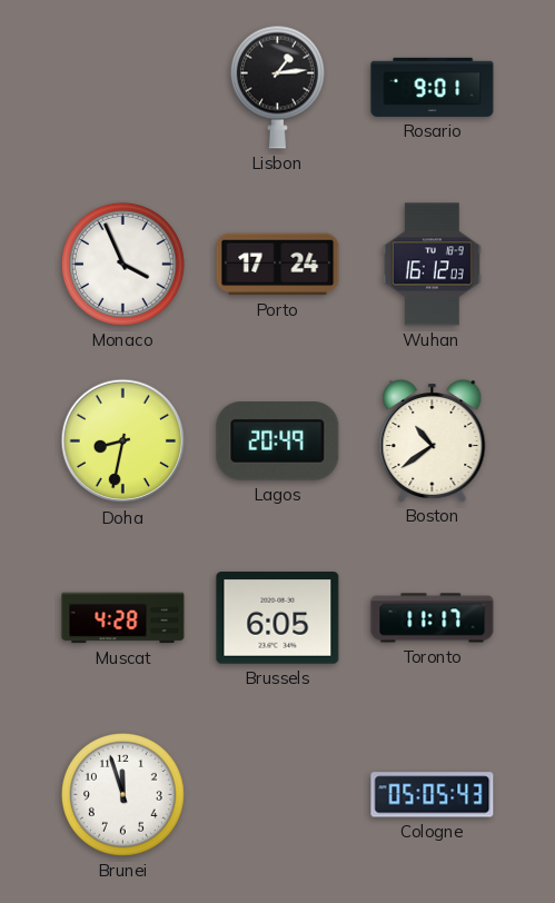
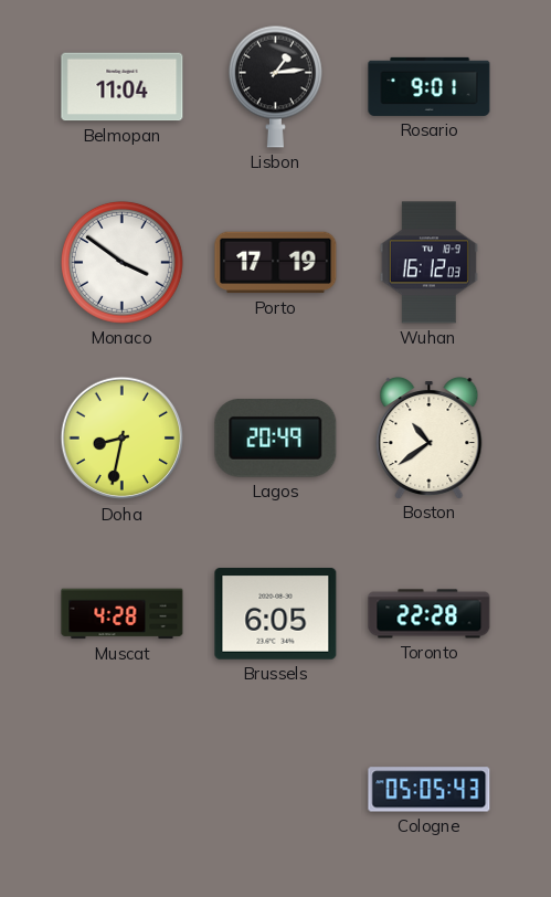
Belmopan: none -> 11:04
Monaco: 3:56 -> 3:51
Porto: 17:24 -> 17:19
Toronto: 11:17 -> 22:28
Brunei: 11:57 -> none
